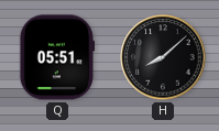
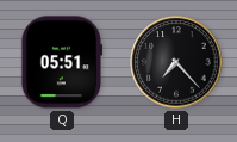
H: 8:08 -> 7:23
